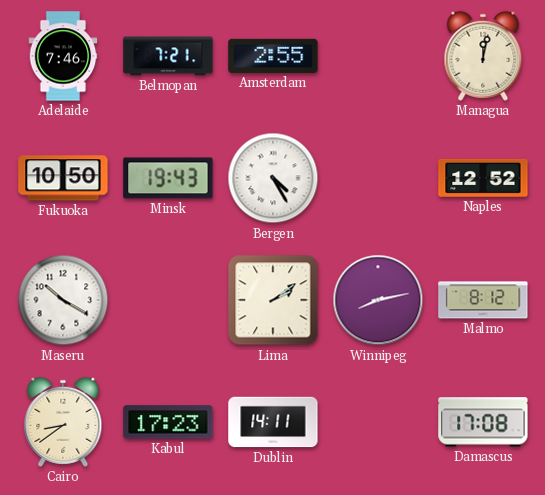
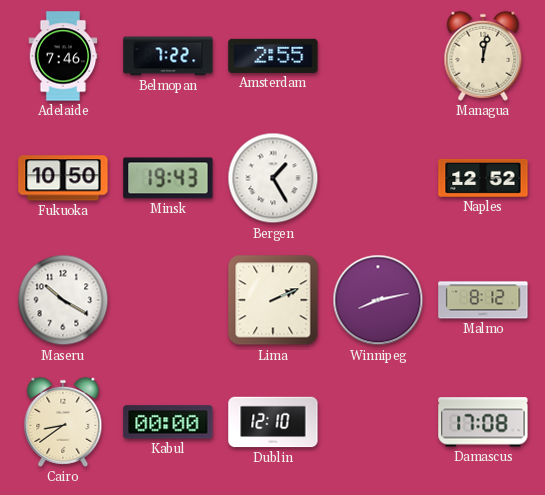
Belmopan: 7:21 -> 7:22
Bergen: 4:25 -> 1:25
Lima: 2:09 -> 2:11
Kabul: 17:23 -> 00:00
Dublin: 14:11 -> 12:10
